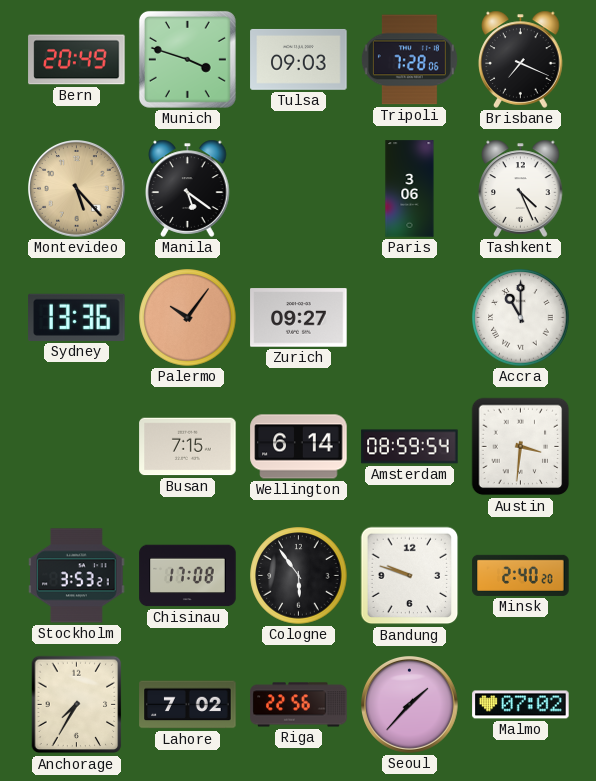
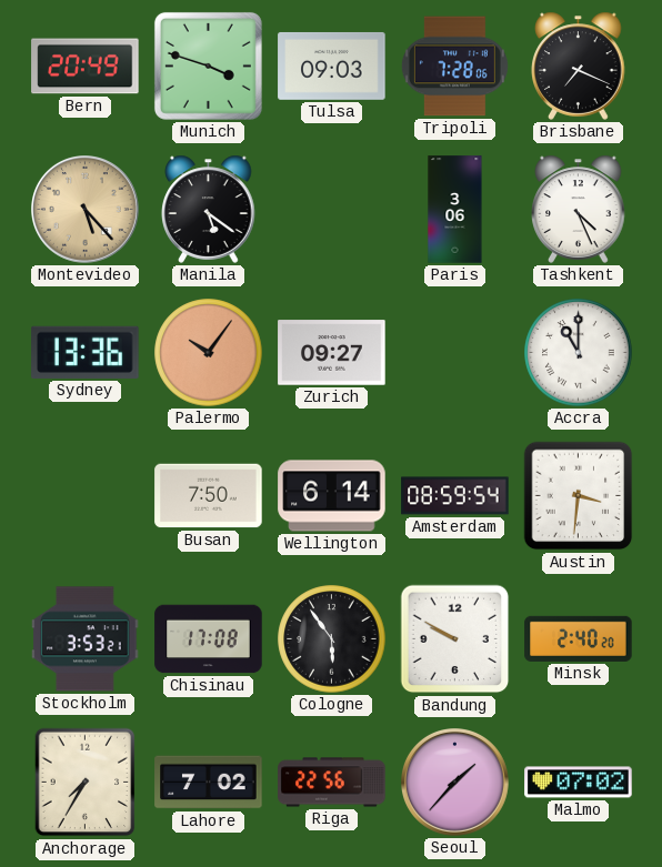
Busan: 7:15 -> 7:50
Bandung: 9:48 -> 9:50
